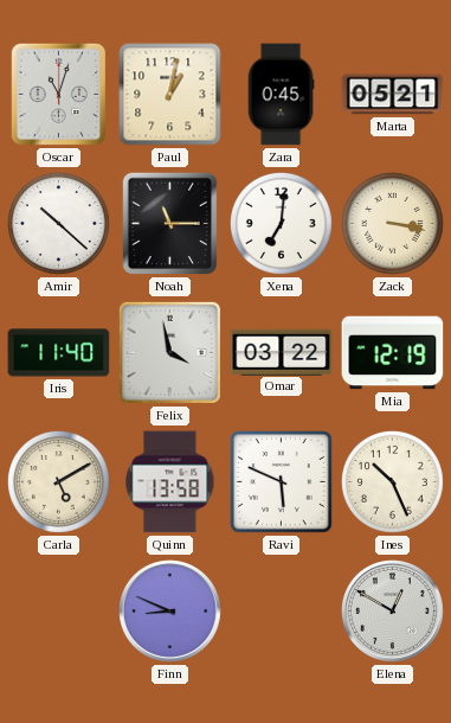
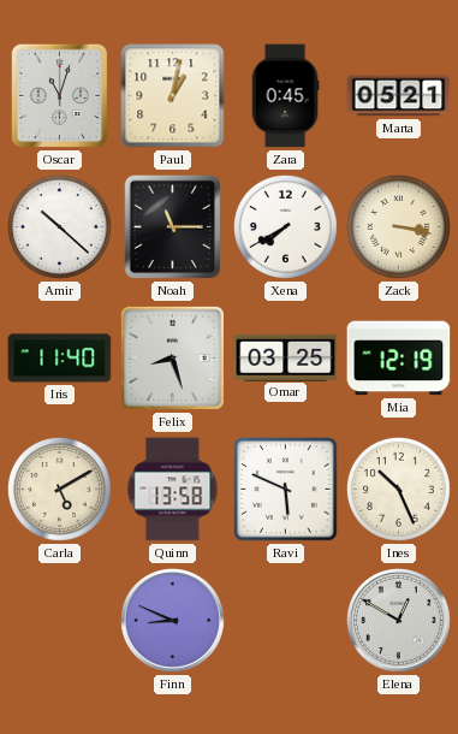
Xena: 7:01 -> 7:40
Felix: 3:58 -> 8:27
Omar: 03:22 -> 03:25
